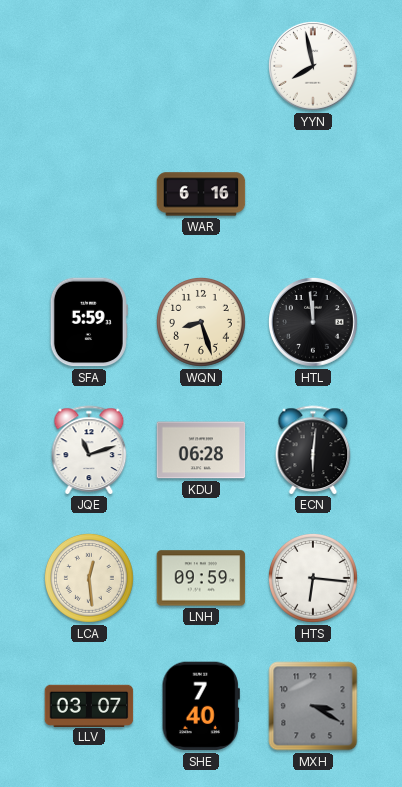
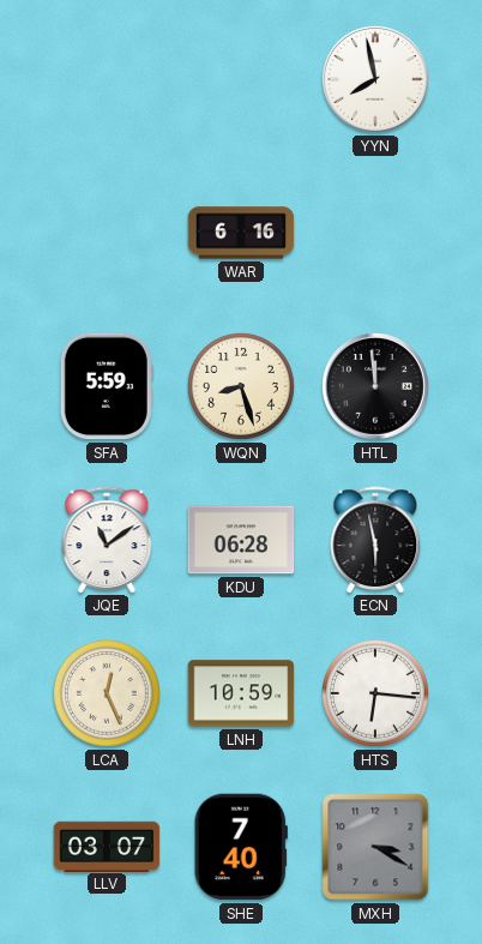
JQE: 11:12 -> 11:09
ECN: 6:01 -> 5:58
LCA: 12:29 -> 12:26
LNH: 09:59 -> 10:59
